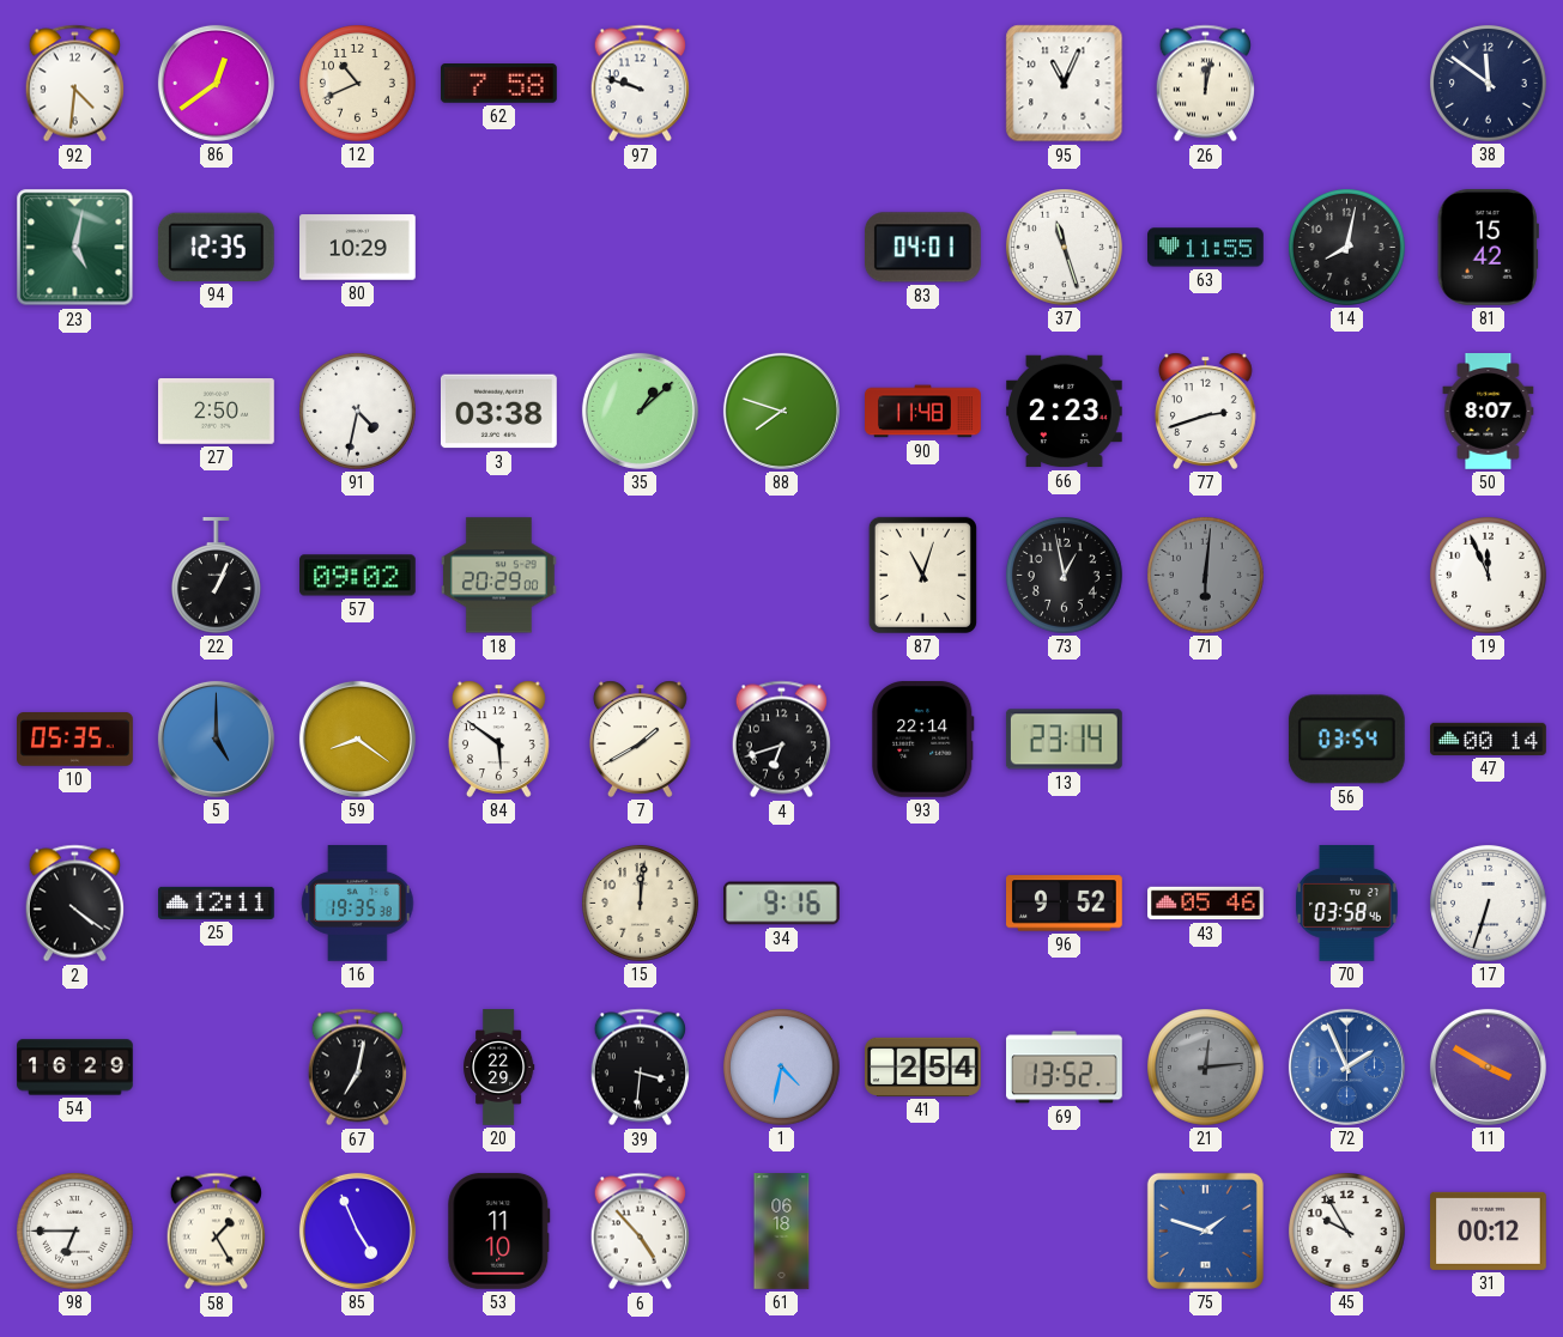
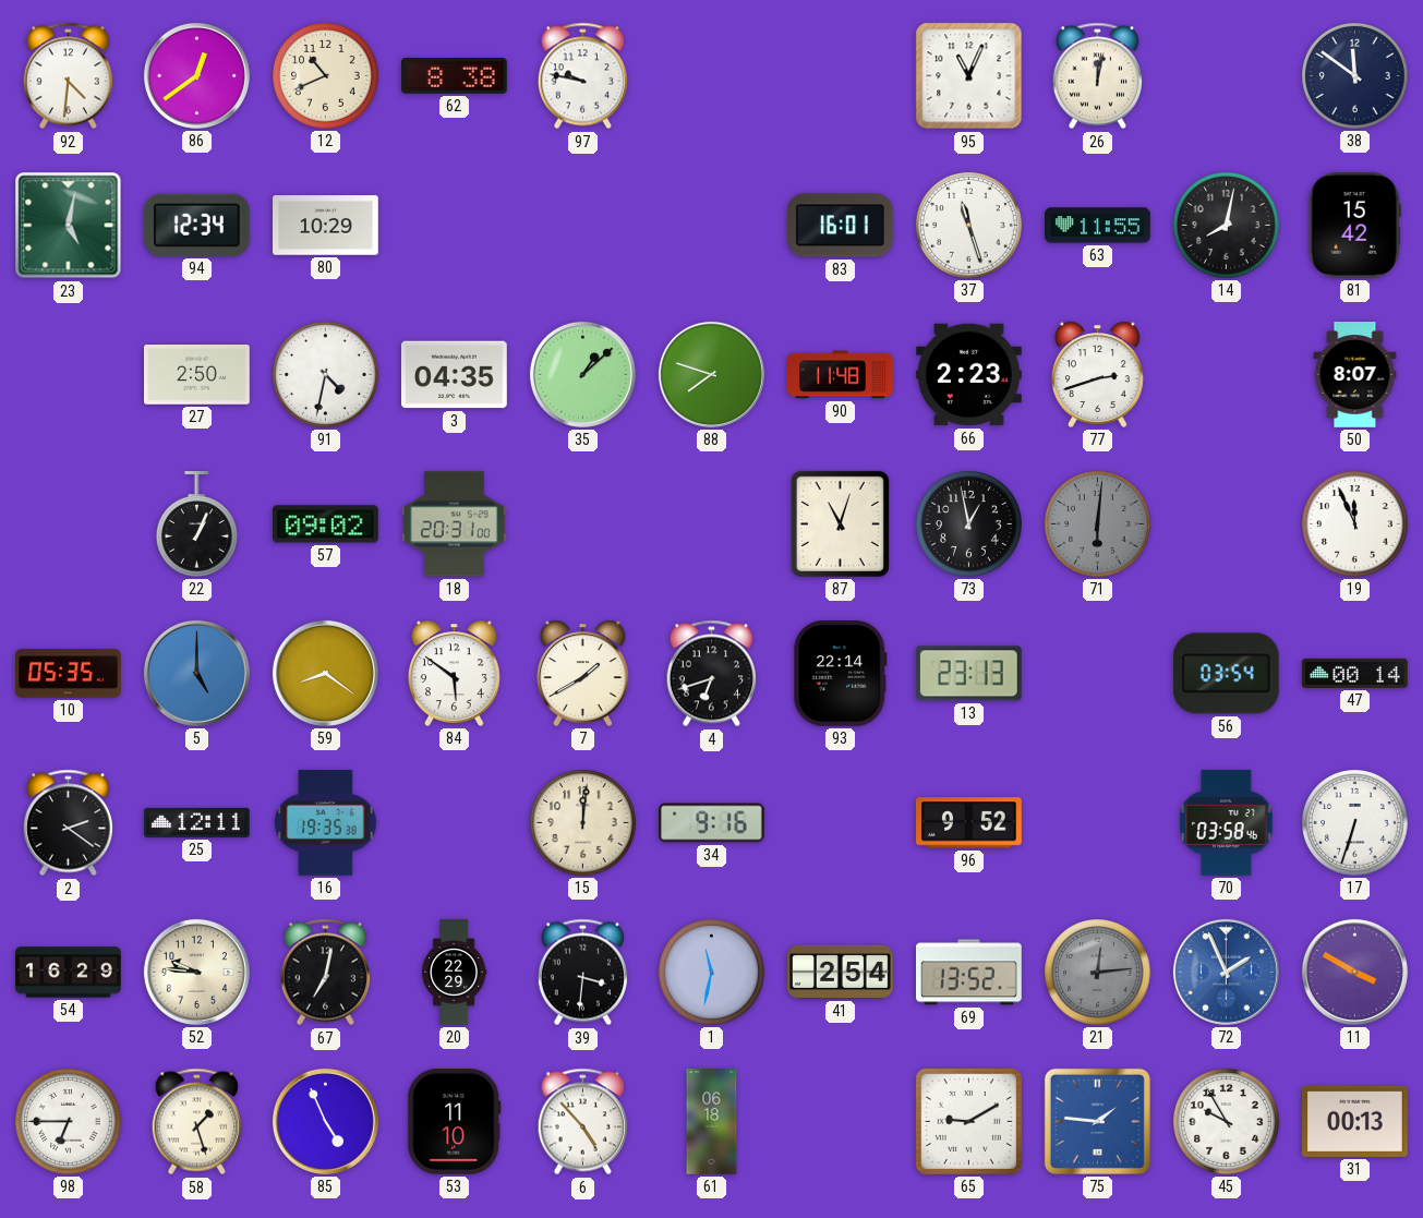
62: 7:58 -> 8:38
97: 9:48 -> 9:47
94: 12:35 -> 12:34
83: 04:01 -> 16:01
3: 03:38 -> 04:35
18: 20:29 -> 20:31
13: 23:14 -> 23:13
2: 4:21 -> 2:21
43: 05:46 -> none
52: none -> 9:46
1: 4:32 -> 11:32
58: 1:25 -> 1:27
65: none -> 9:10
75: 1:48 -> 1:46
31: 00:12 -> 00:13
